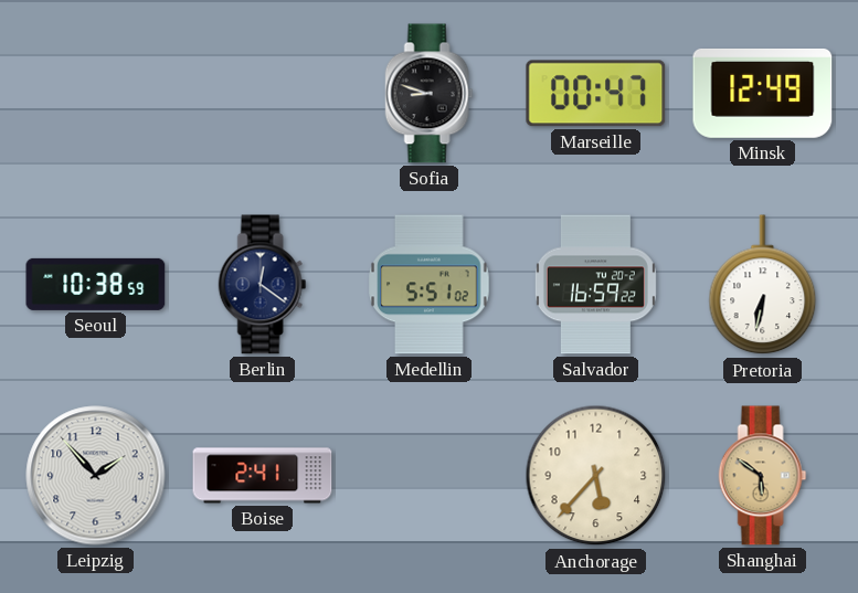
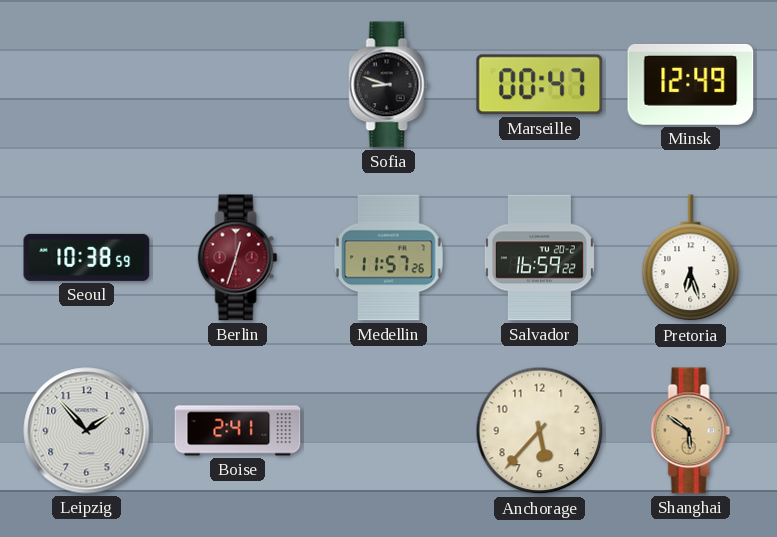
Berlin: 12:21 -> 12:33
Berlin dial: navy -> burgundy
Medellin: 5:51 -> 11:57
Pretoria: 6:32 -> 6:27
